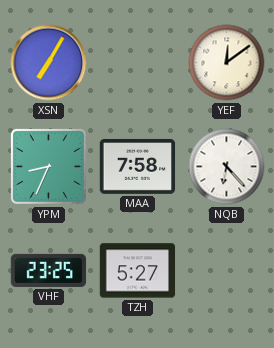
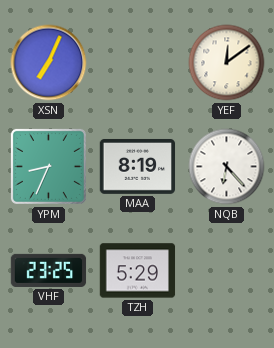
XSN: 7:05 -> 7:04
MAA: 7:58 -> 8:19
TZH: 5:27 -> 5:29
